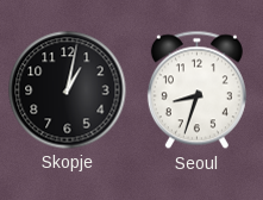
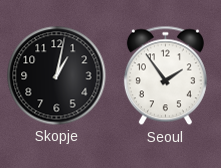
Seoul: 8:33 -> 1:54
